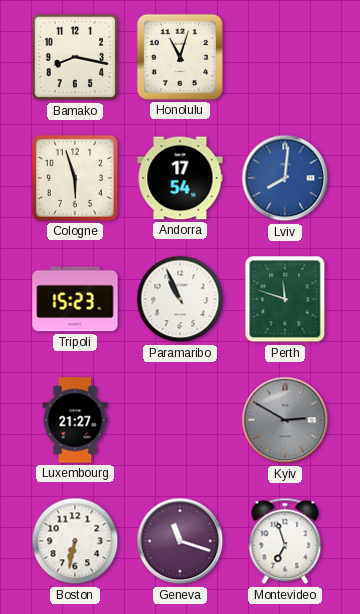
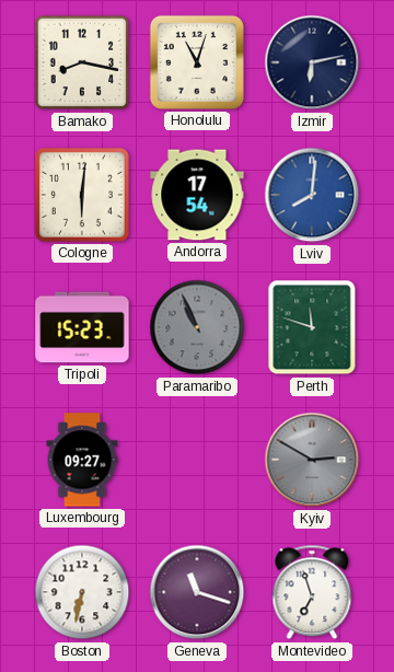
Izmir: none -> 6:13
Cologne: 5:57 -> 6:01
Paramaribo dial: white -> grey
Luxembourg: 21:27 -> 09:27
